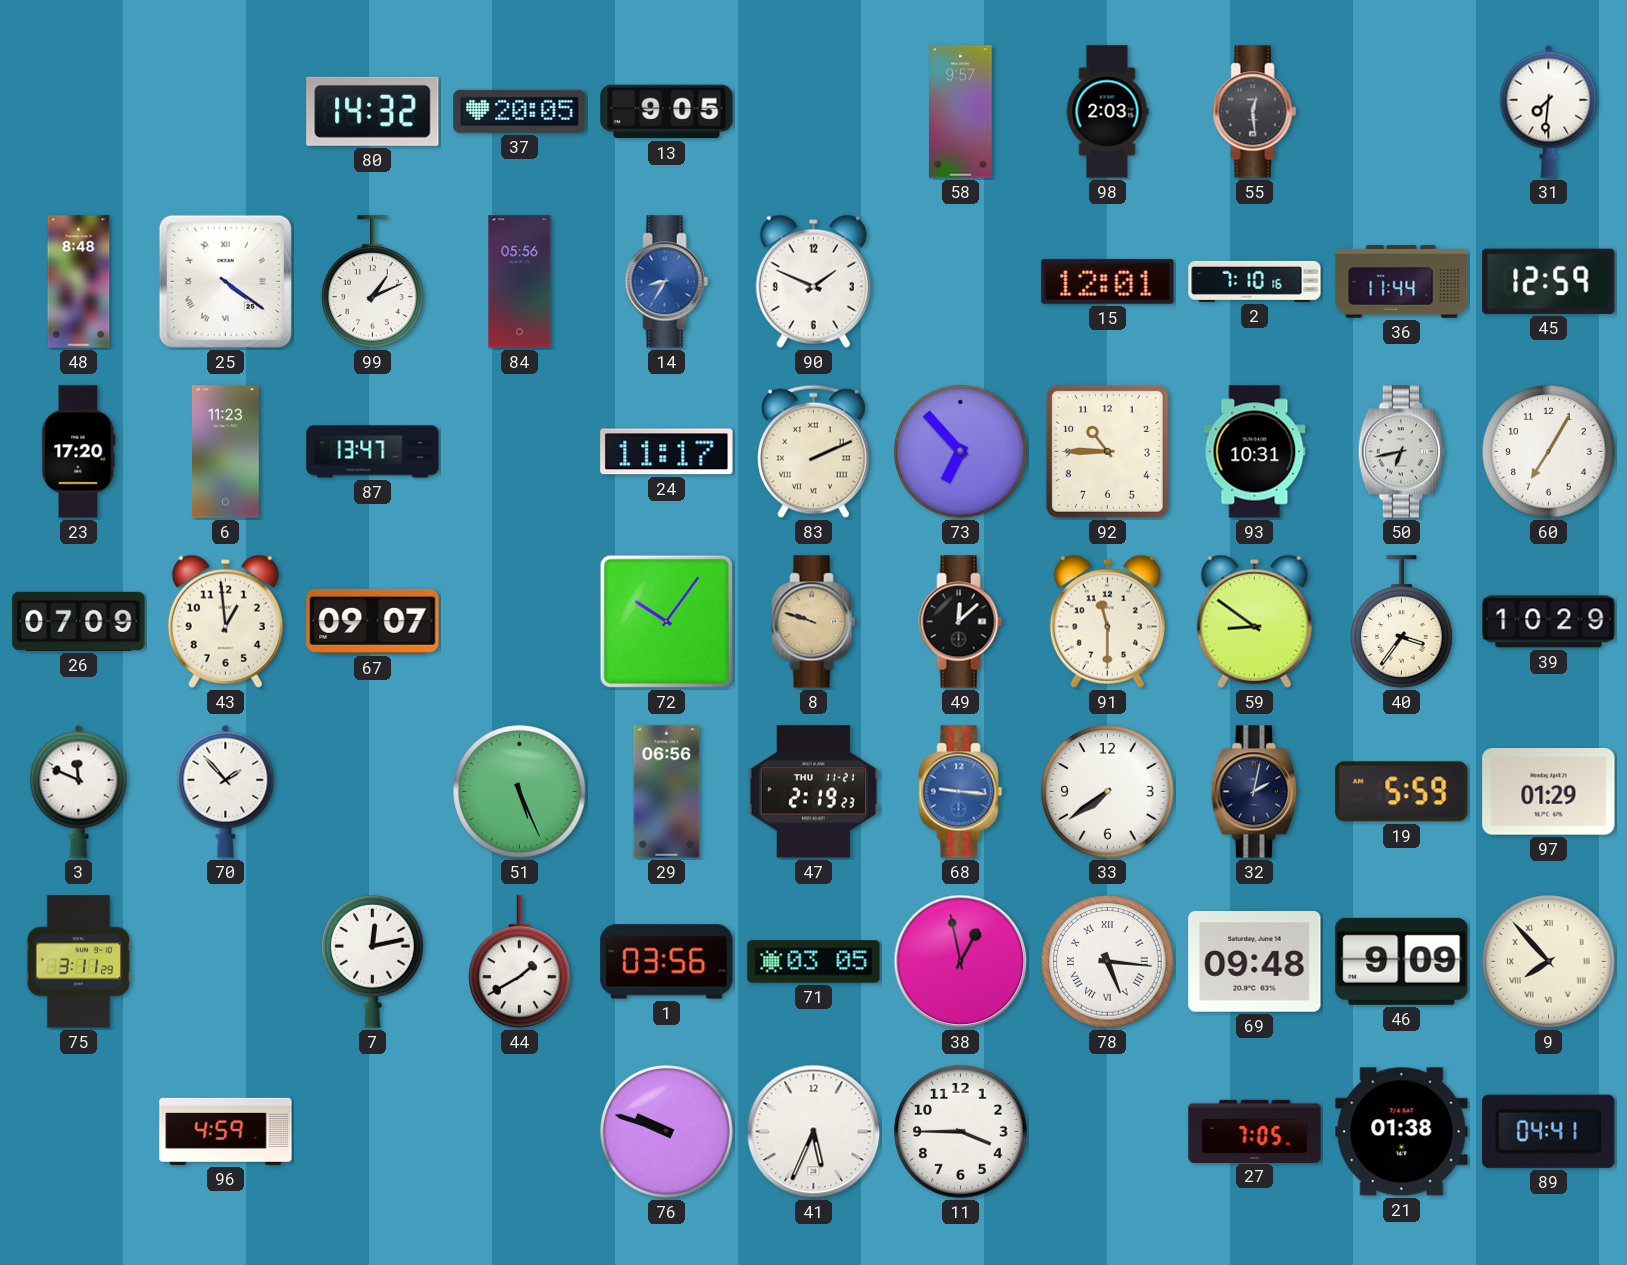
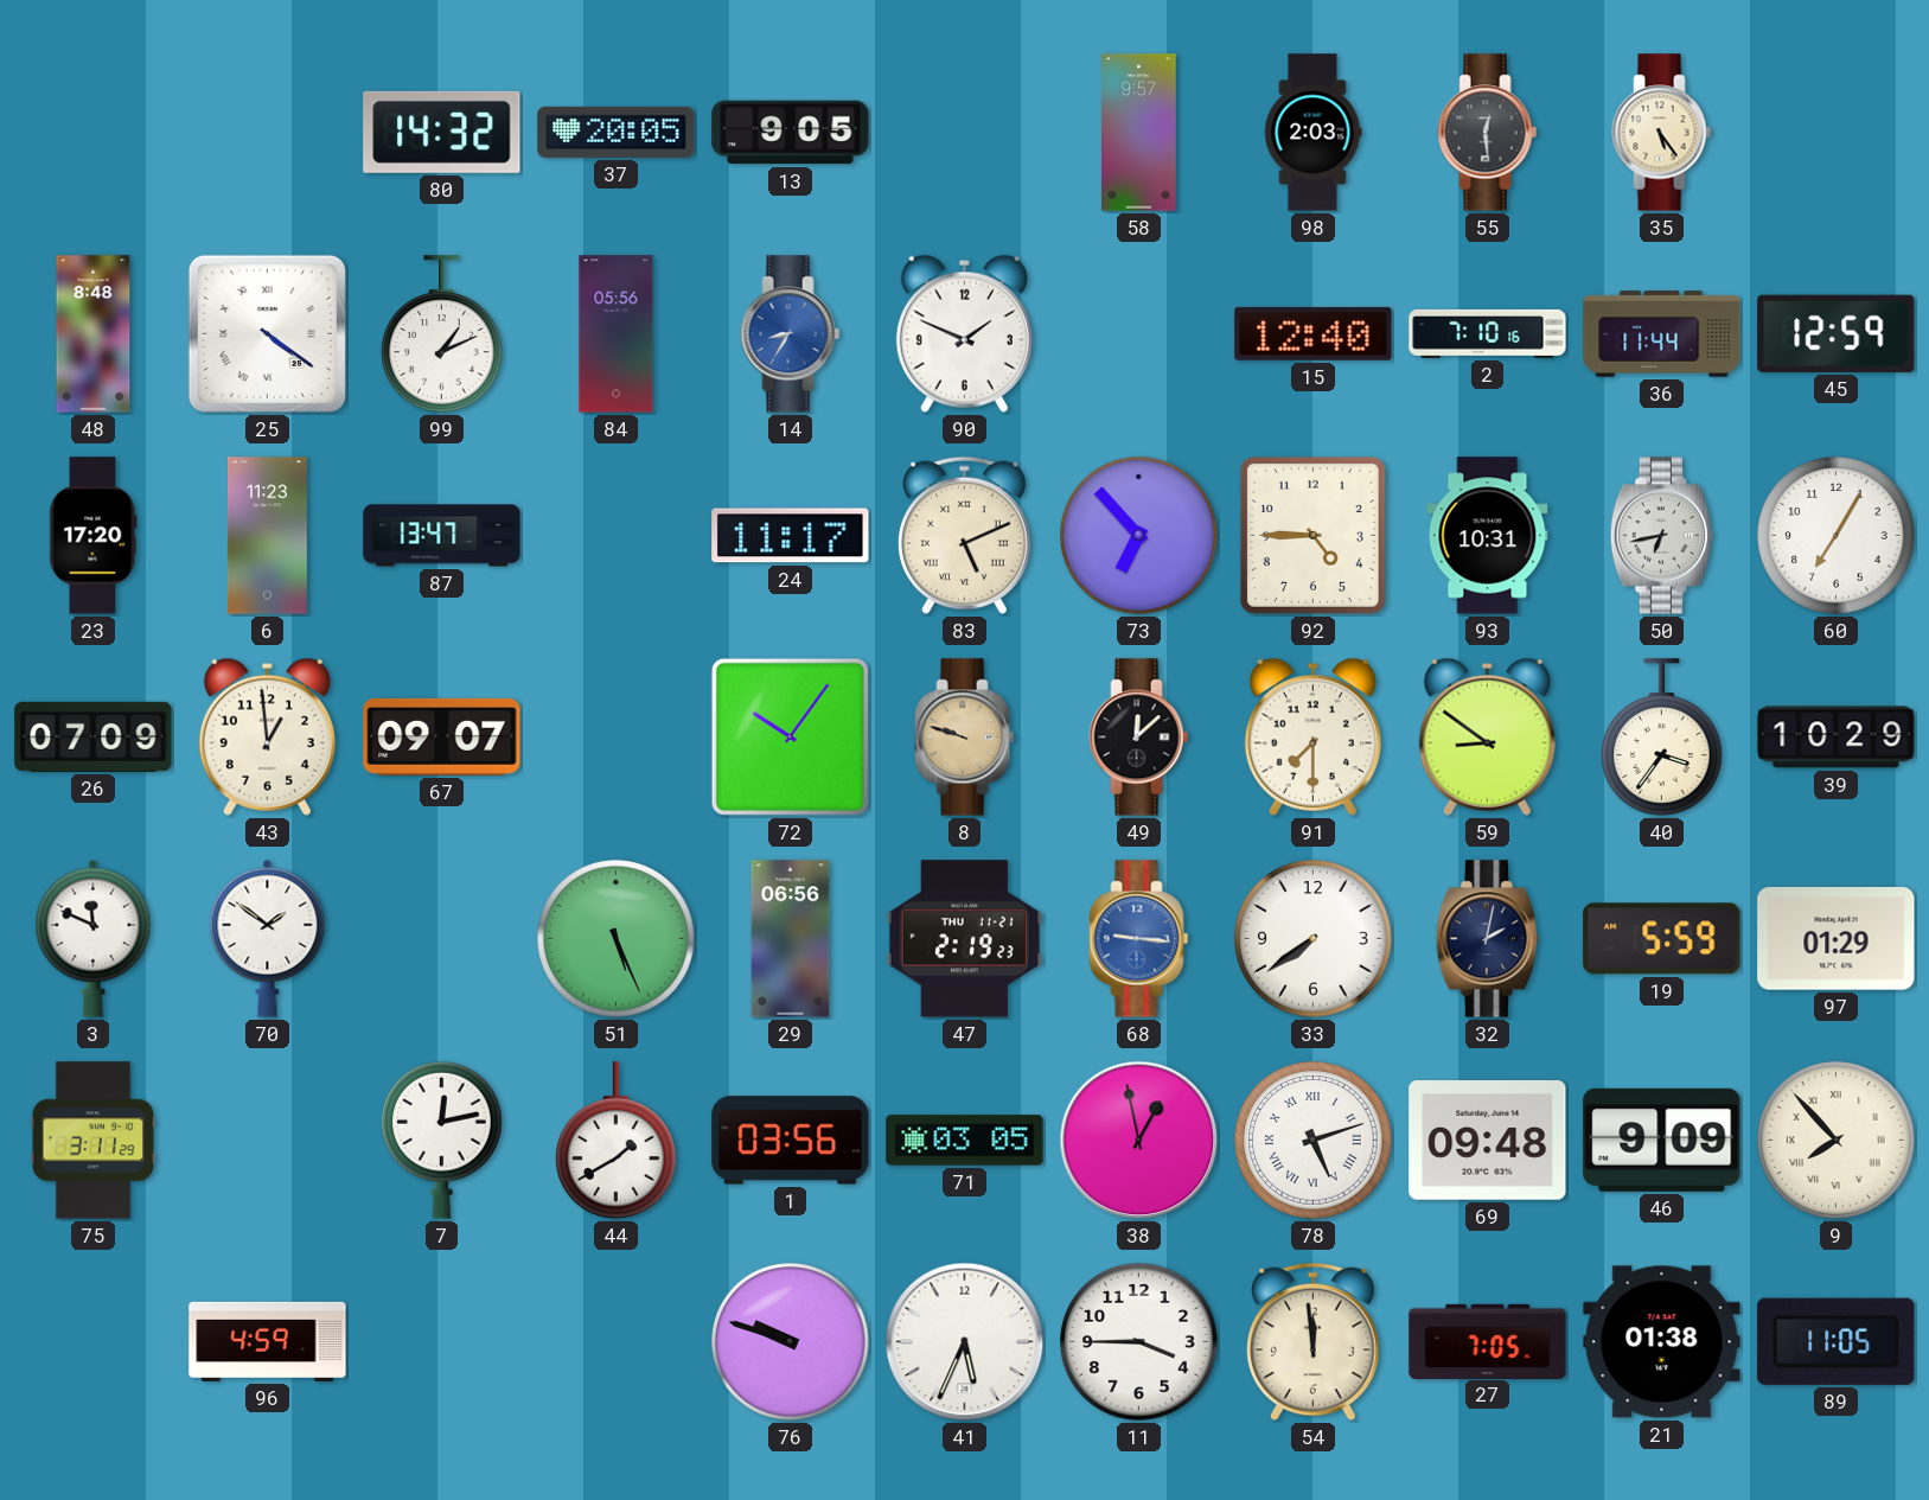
35: none -> 5:24
31: 7:31 -> none
15: 12:01 -> 12:40
83: 2:11 -> 5:11
92: 10:45 -> 4:45
91: 11:30 -> 7:30
70: 1:53 -> 1:51
78: 5:16 -> 5:12
54: none -> 11:59
89: 04:41 -> 11:05
